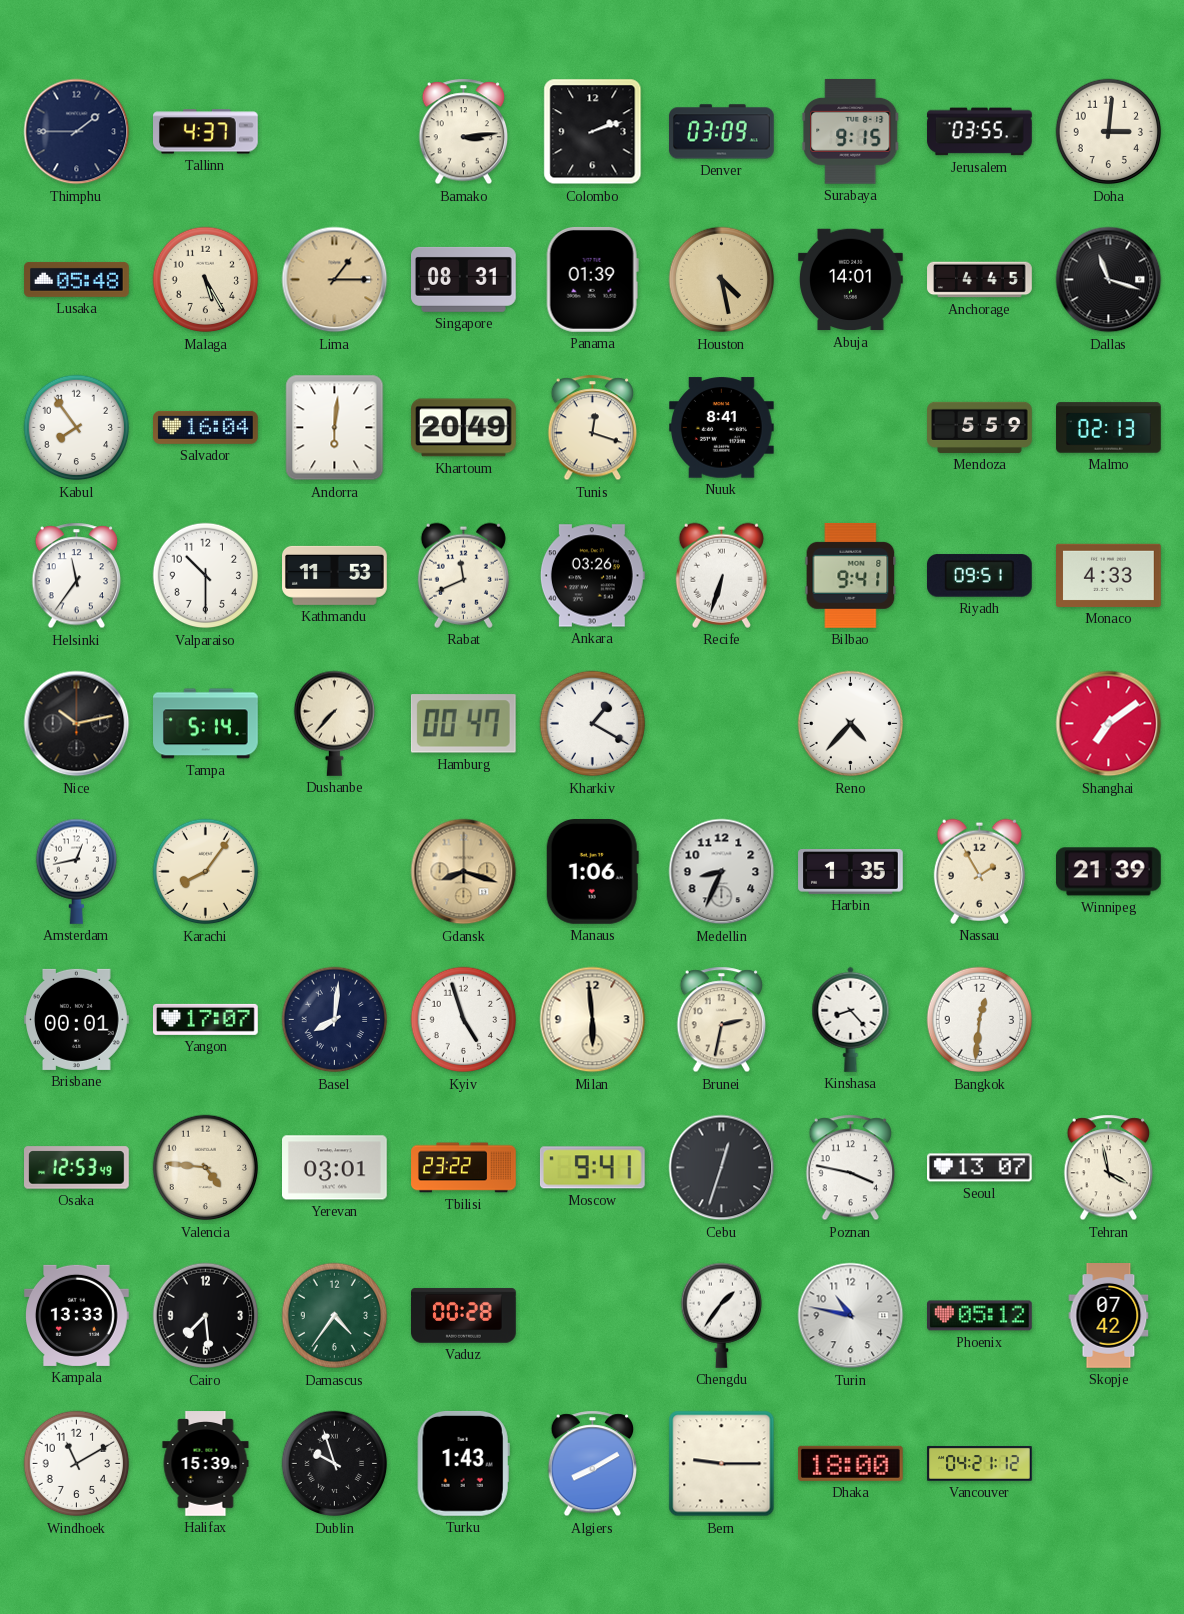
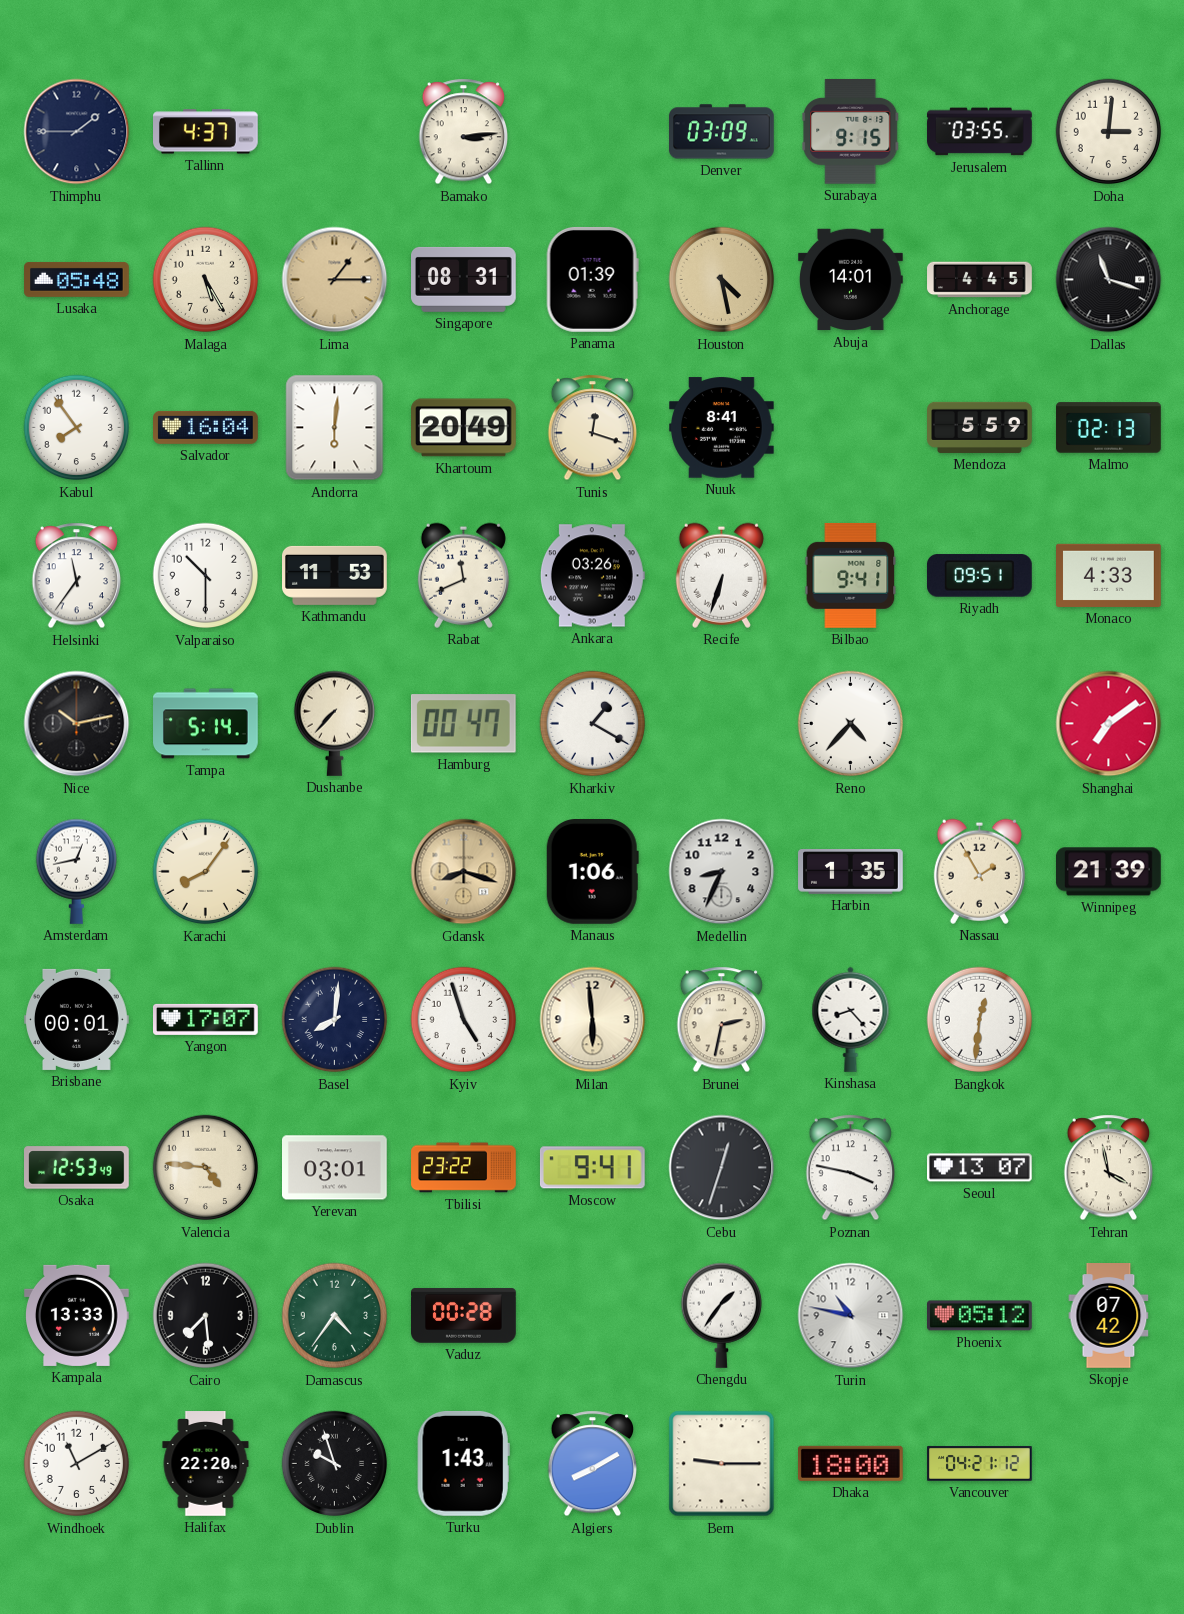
Colombo: 2:12 -> none
Halifax: 15:39 -> 22:20
